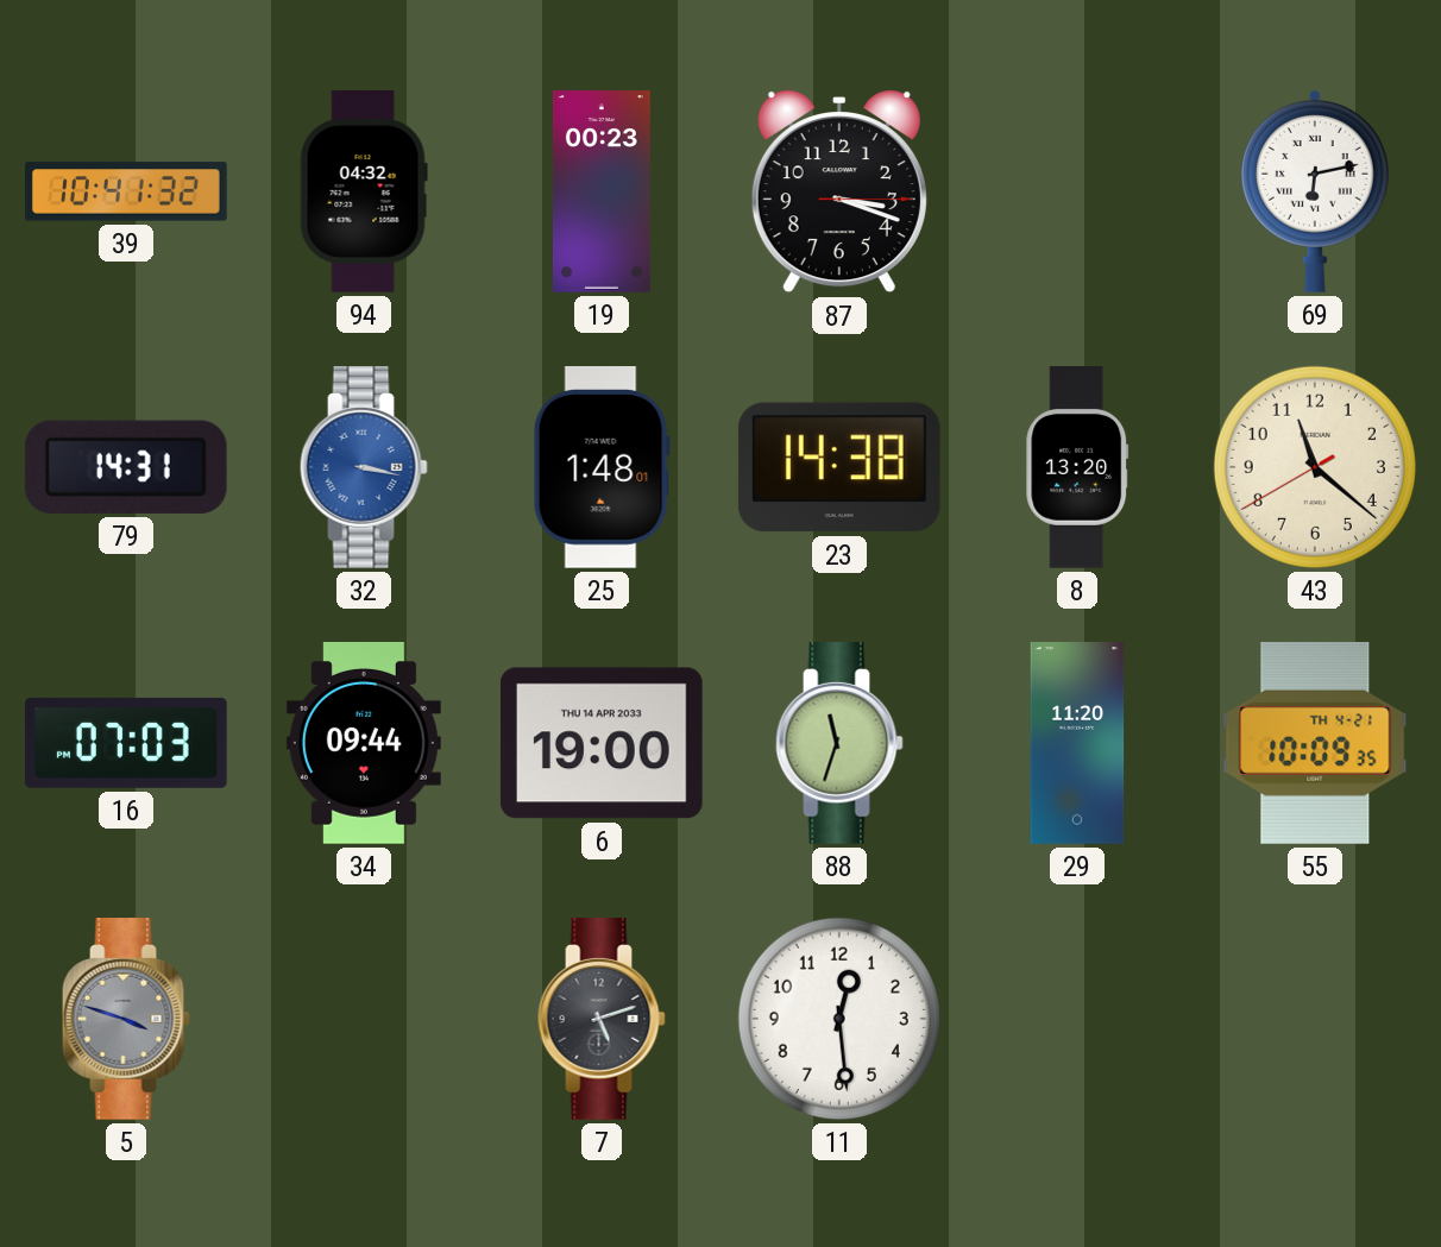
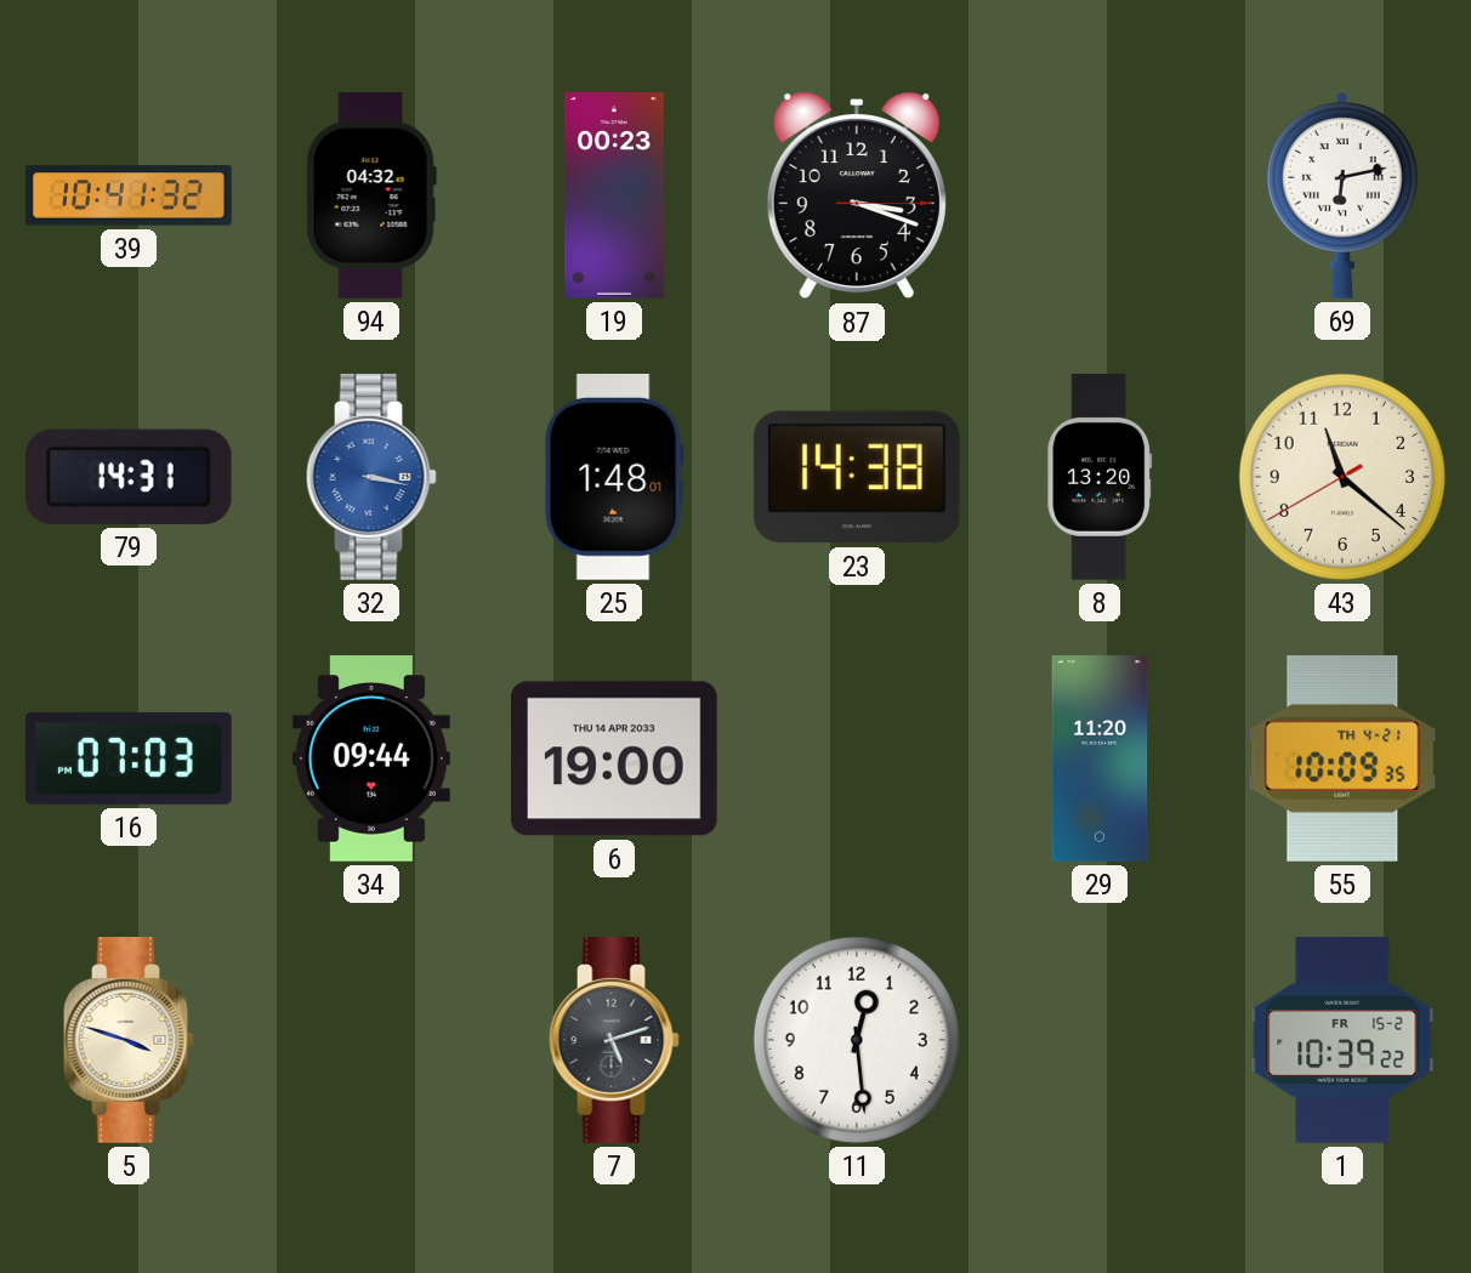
88: 11:33 -> none
5 dial: grey -> cream
1: none -> 10:39
